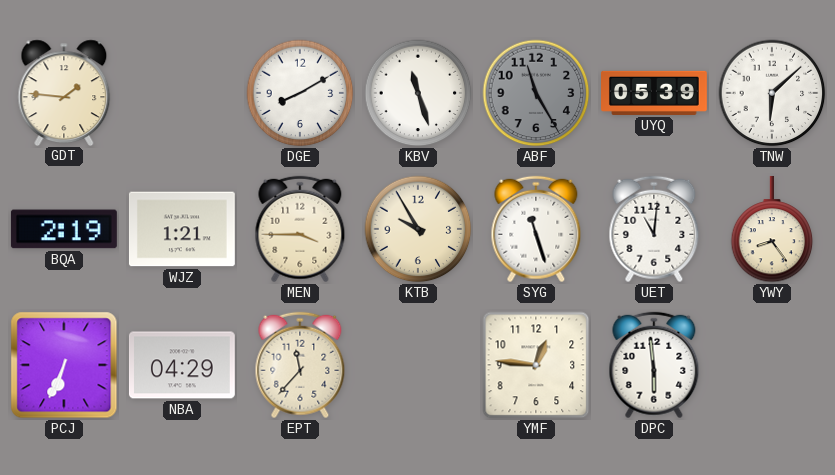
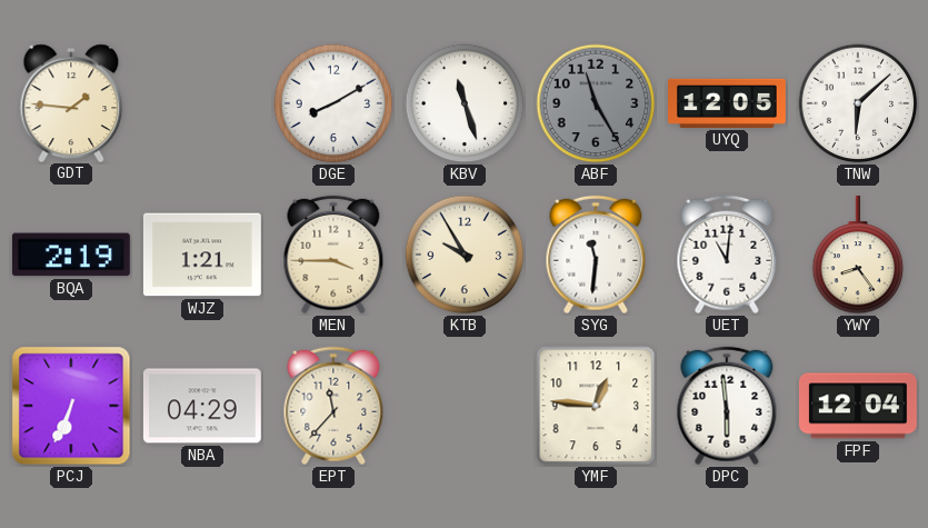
UYQ: 05:39 -> 12:05
SYG: 11:27 -> 11:31
FPF: none -> 12:04
